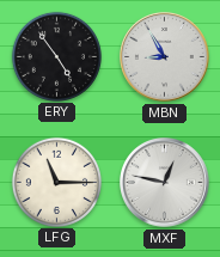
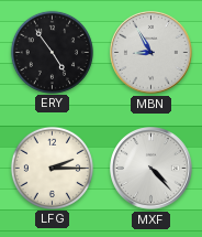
LFG: 11:15 -> 2:15
MXF: 12:47 -> 4:23
